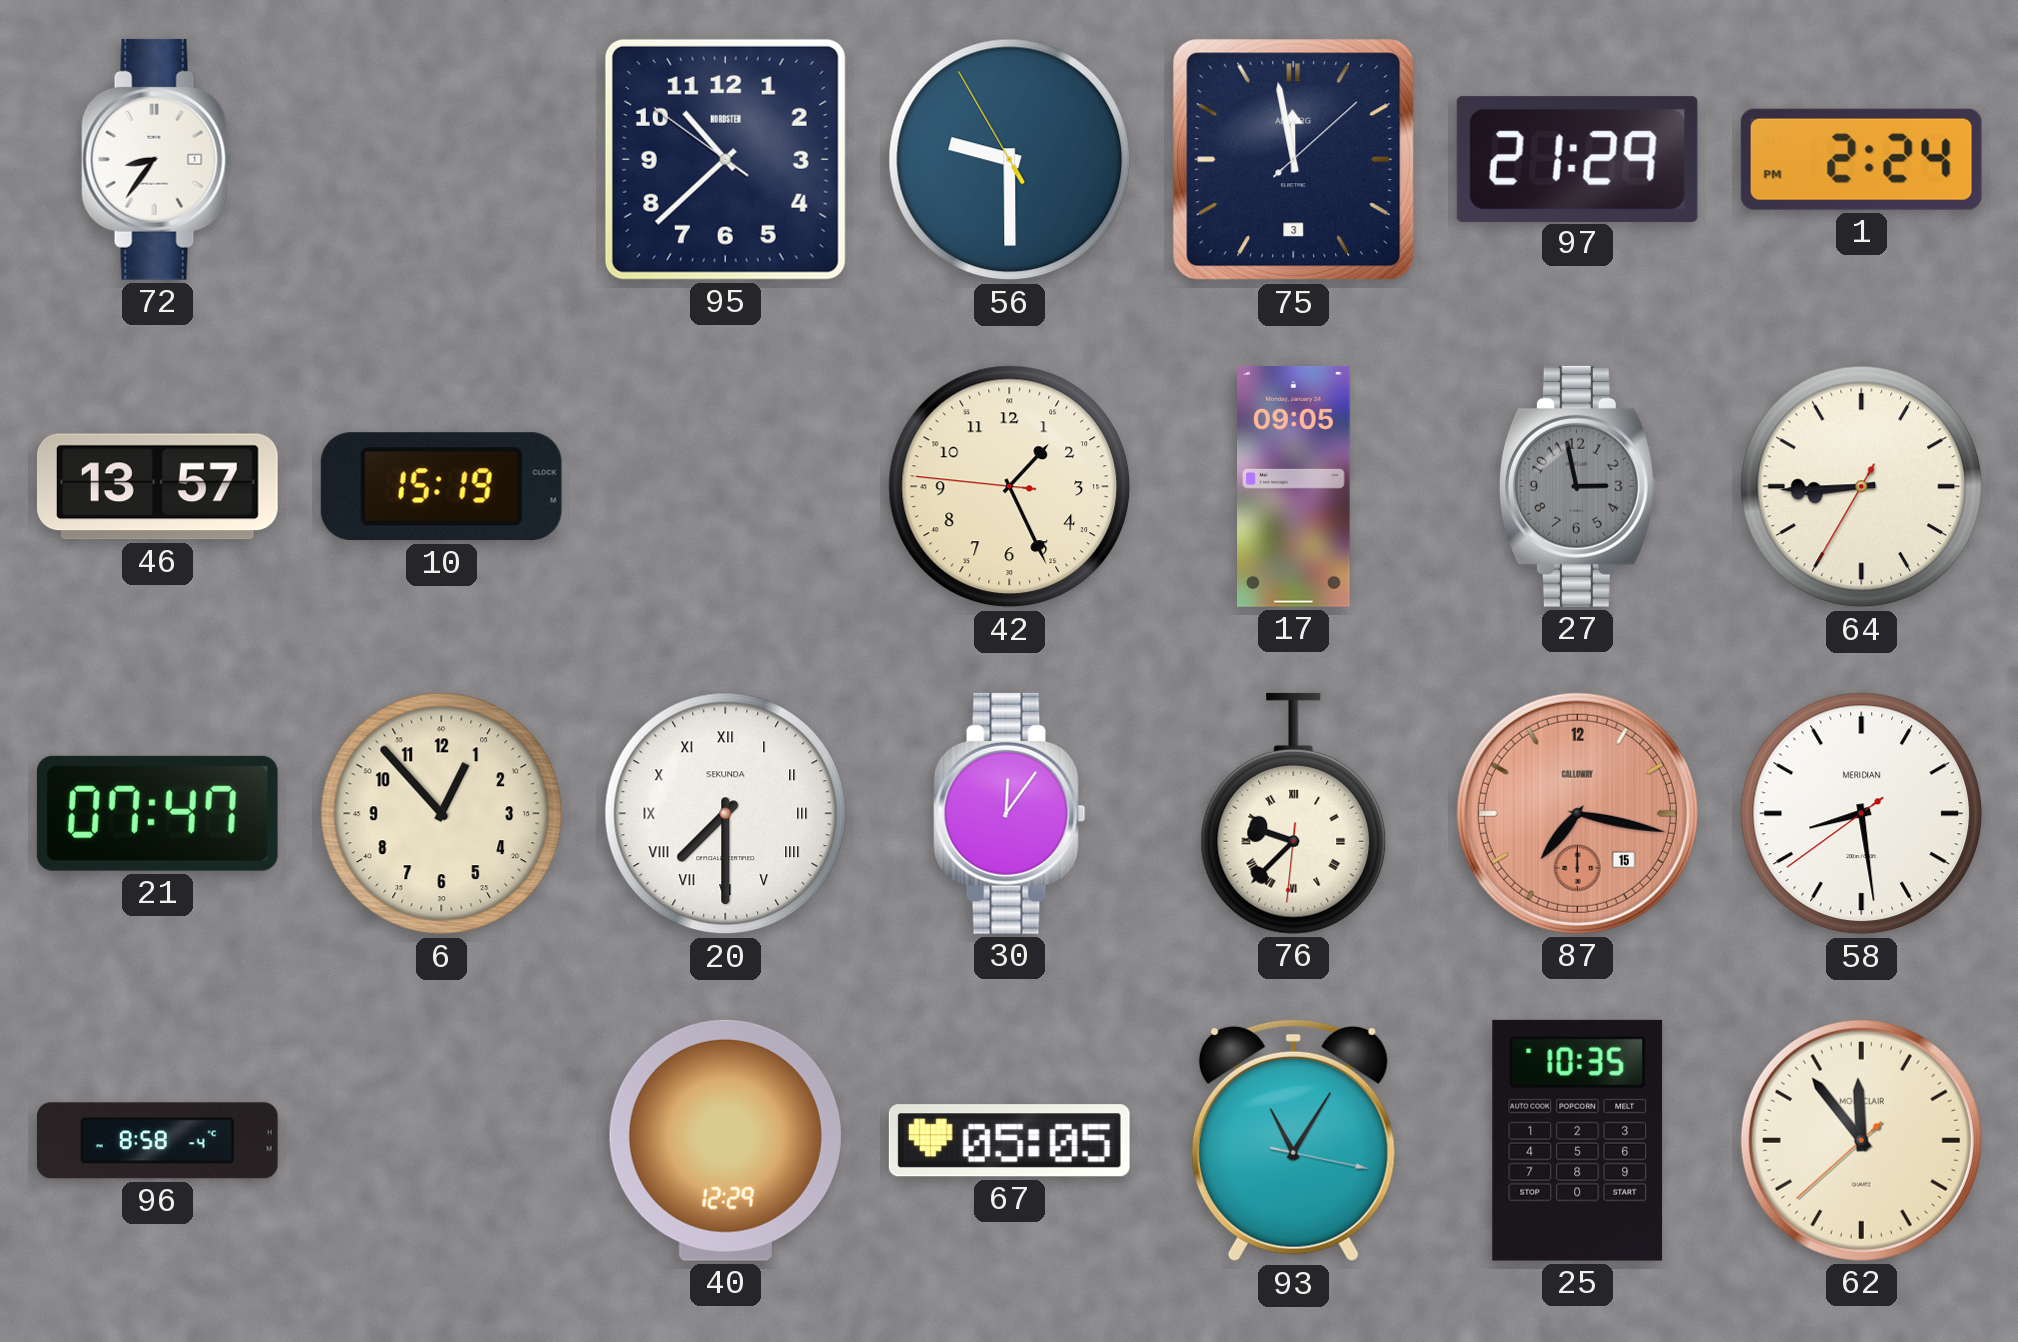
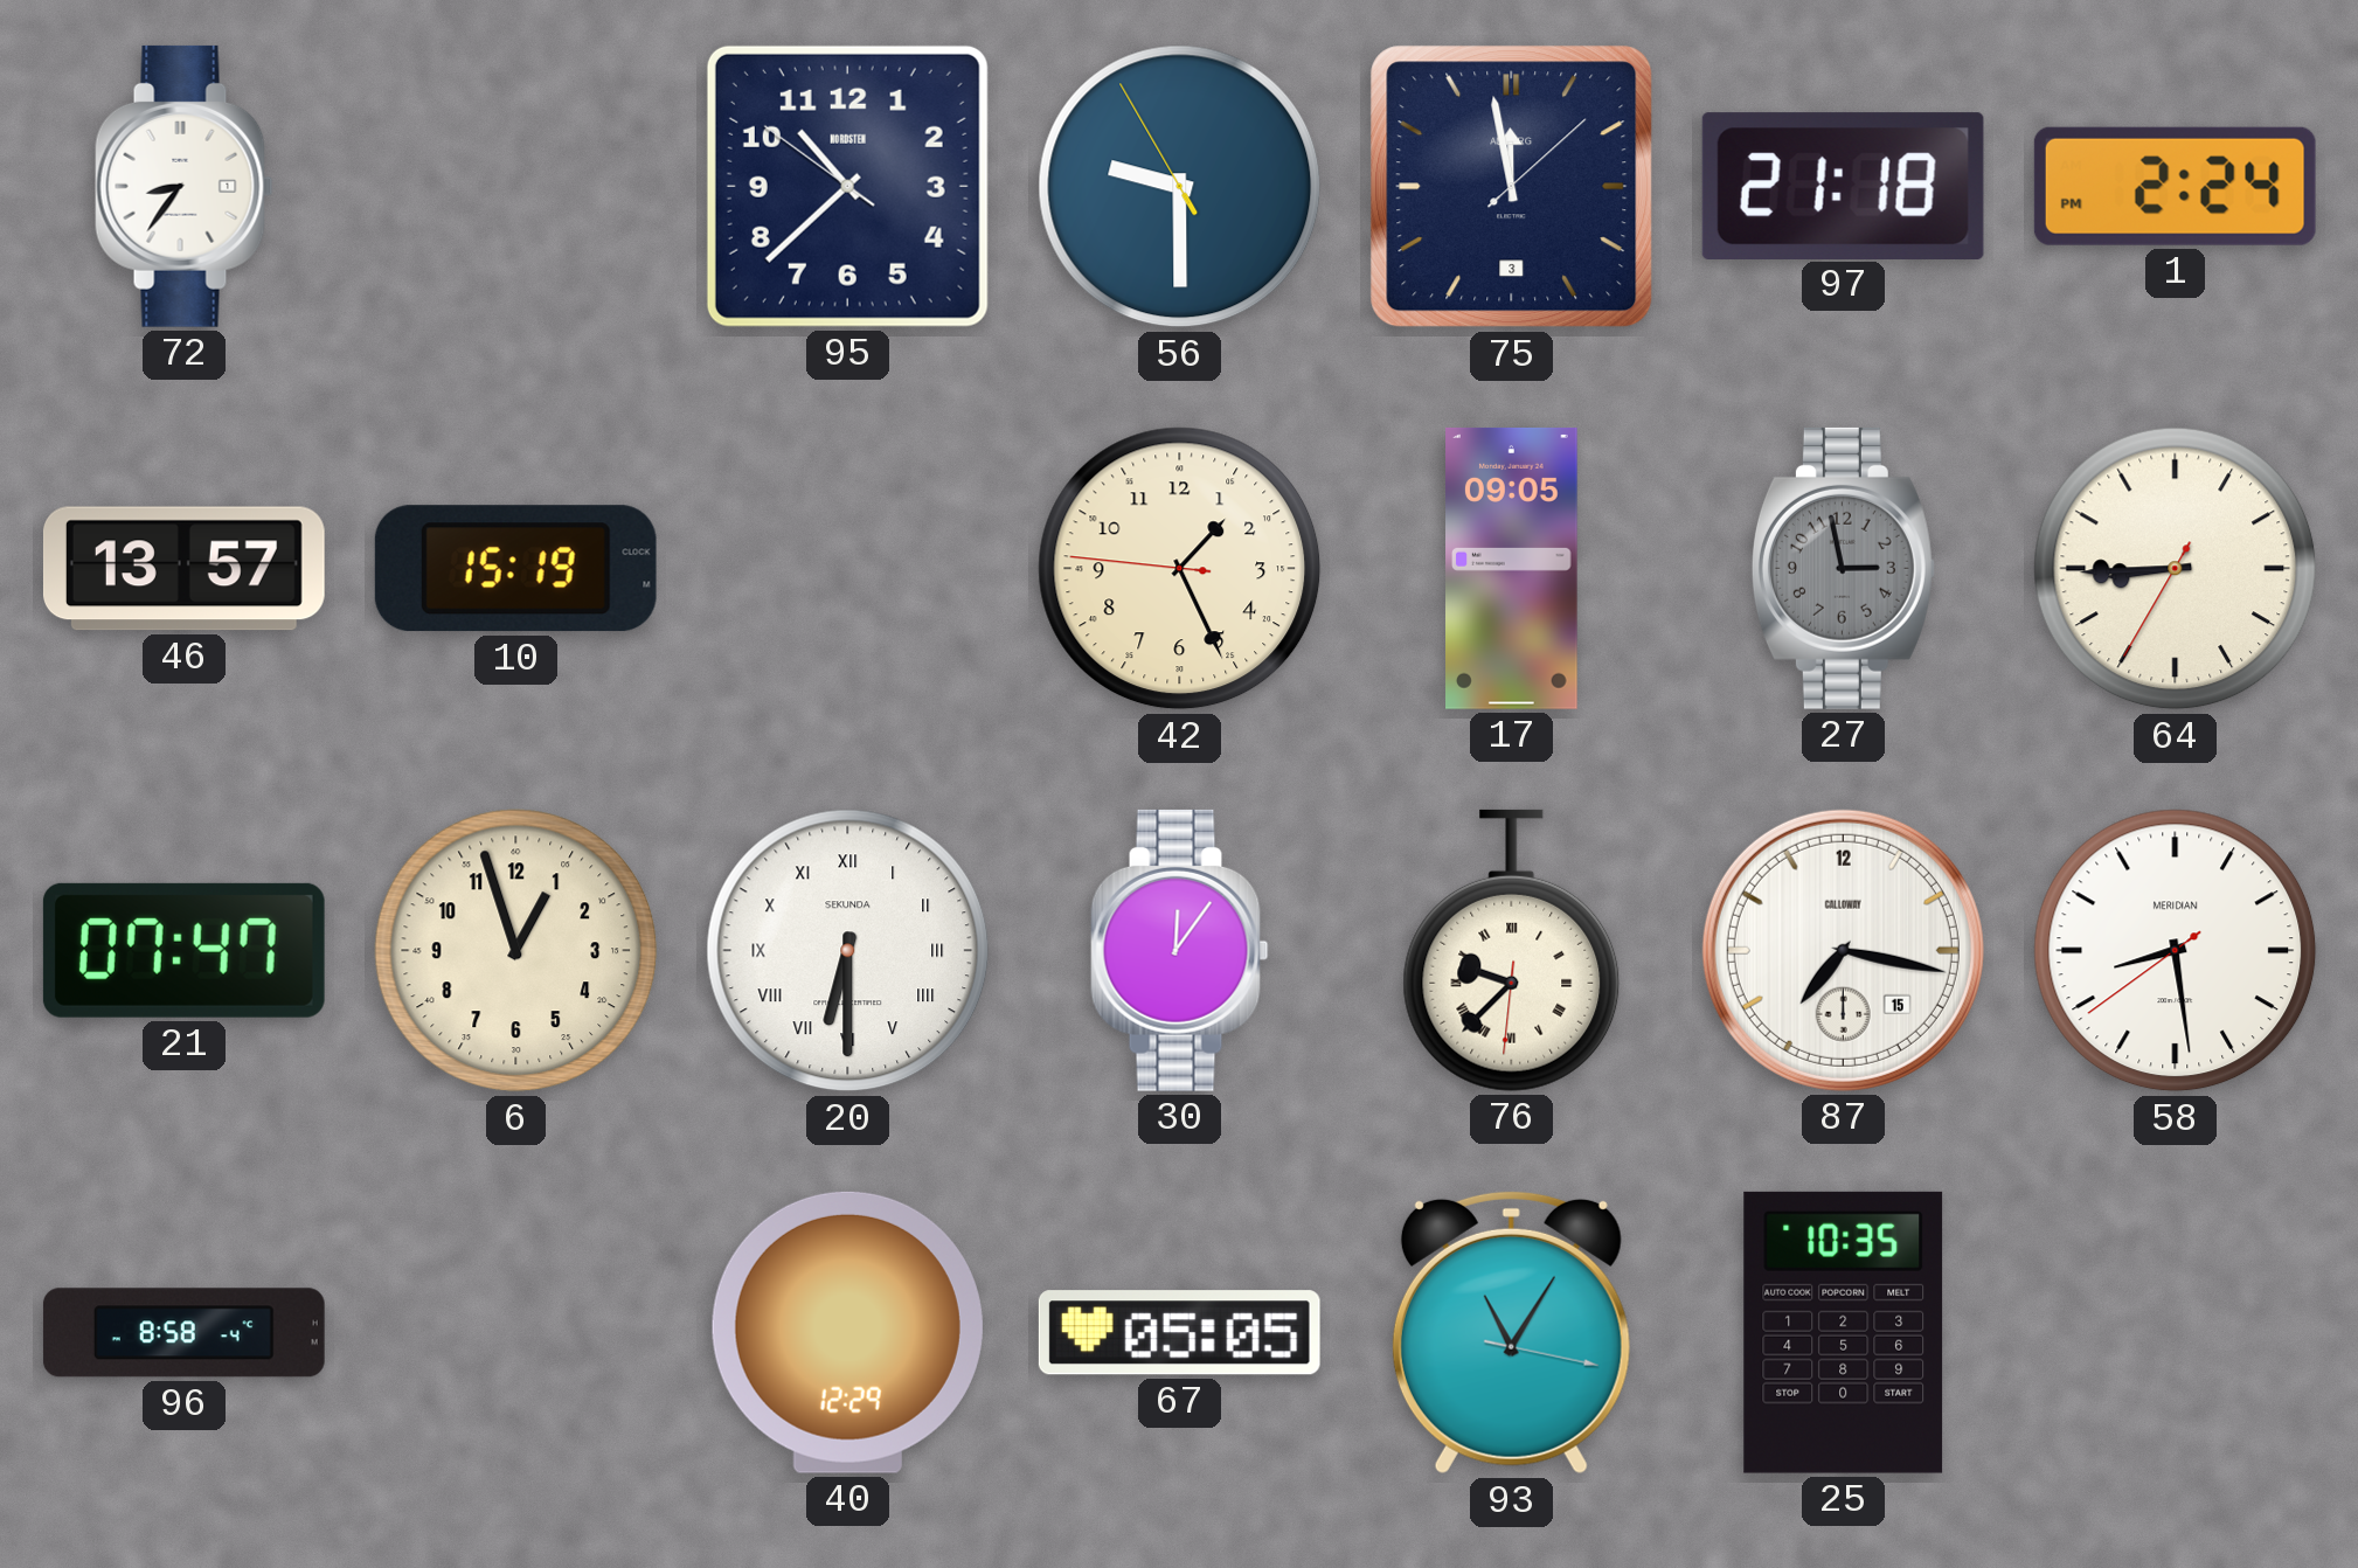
97: 21:29 -> 21:18
6: 12:53 -> 12:57
20: 7:30 -> 6:30
87 dial: salmon -> white
62: 11:53 -> none
